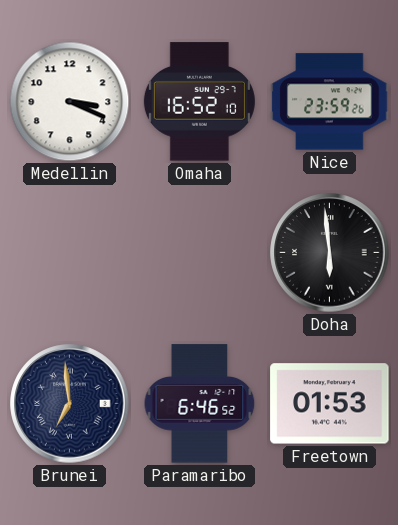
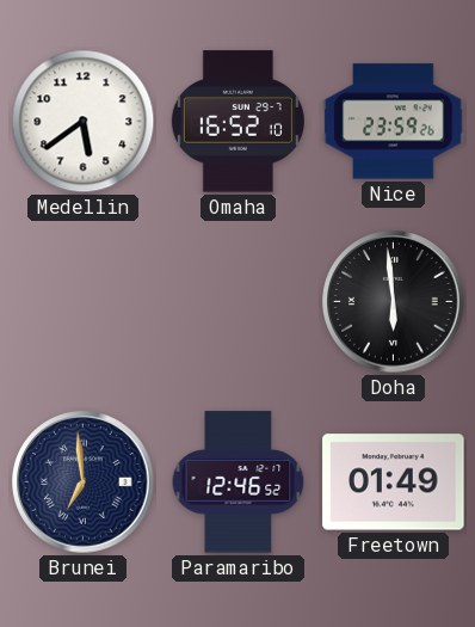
Medellin: 3:19 -> 5:39
Paramaribo: 6:46 -> 12:46
Freetown: 01:53 -> 01:49
